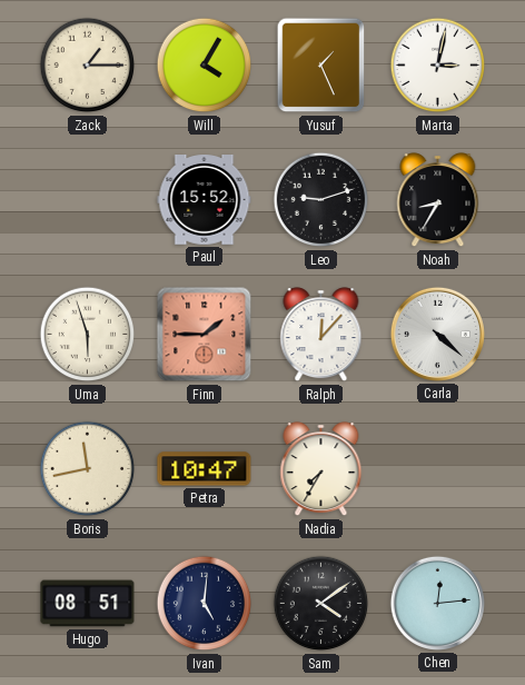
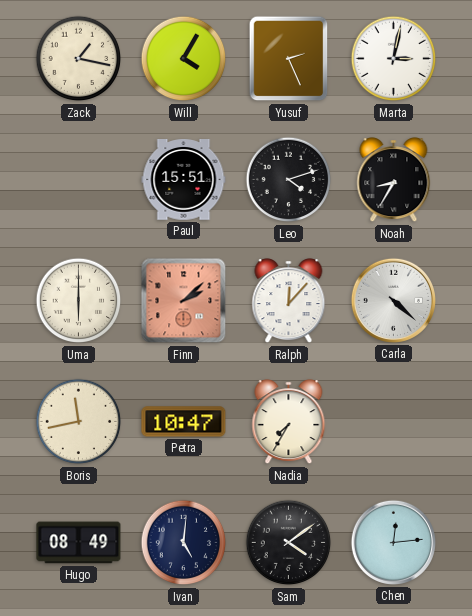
Zack: 1:15 -> 1:17
Yusuf: 1:26 -> 2:26
Paul: 15:52 -> 15:51
Leo: 9:12 -> 4:12
Uma: 5:57 -> 6:00
Finn: 1:45 -> 2:08
Hugo: 08:51 -> 08:49
